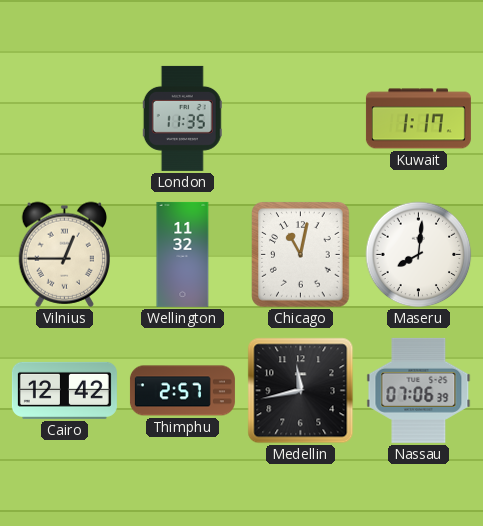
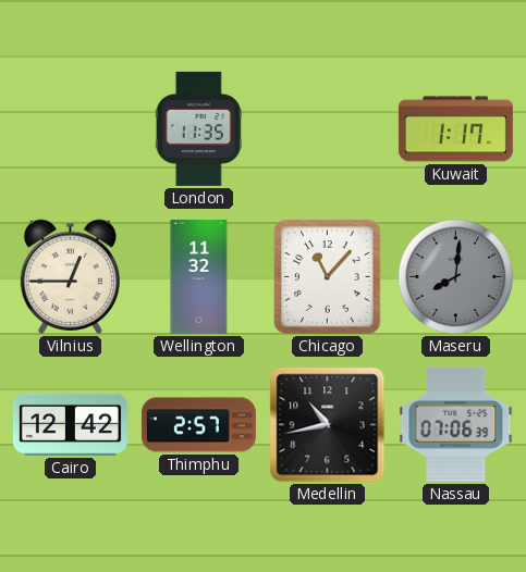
Chicago: 11:02 -> 11:07
Maseru dial: white -> grey
Medellin: 11:43 -> 10:43
